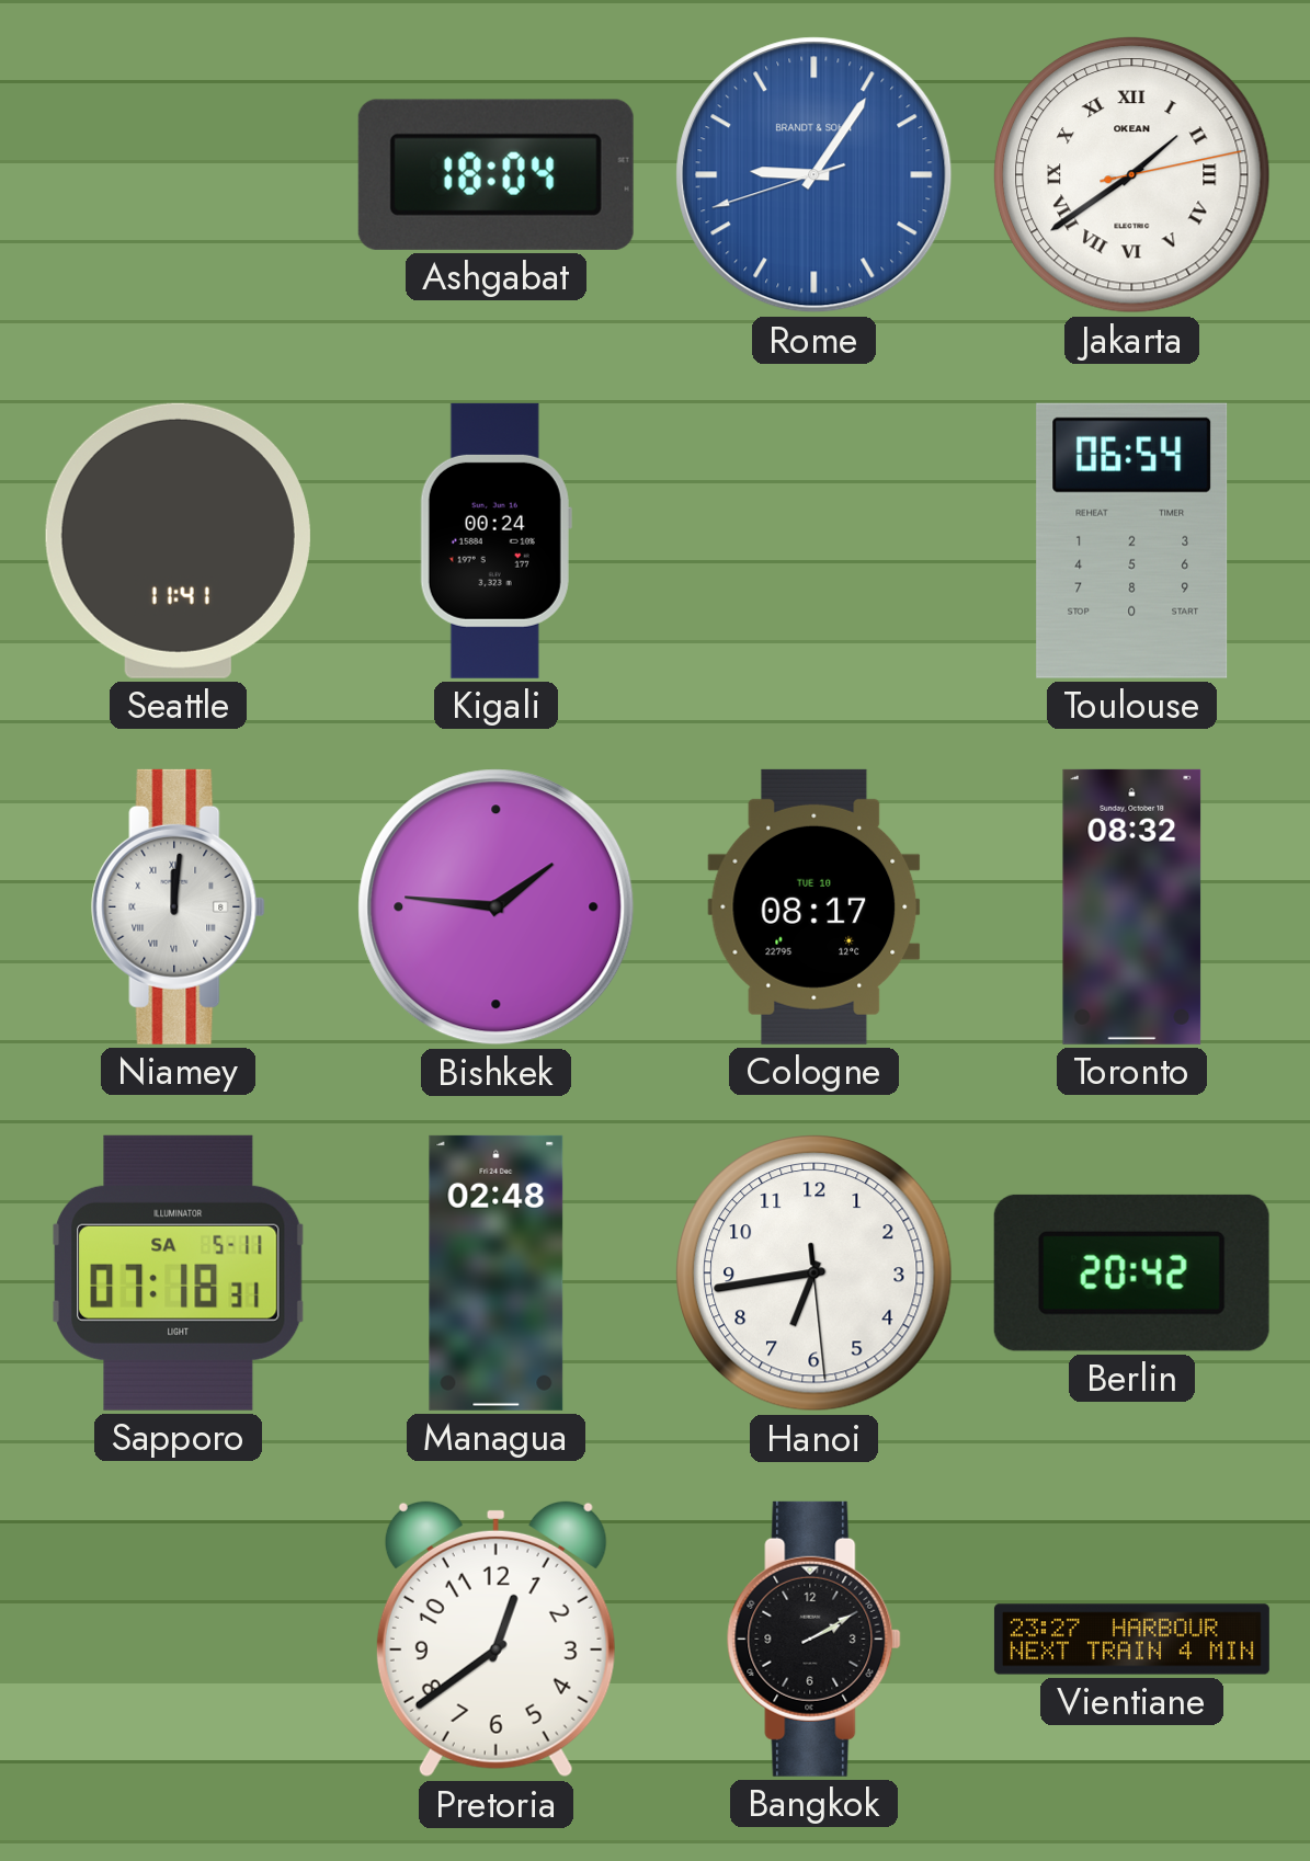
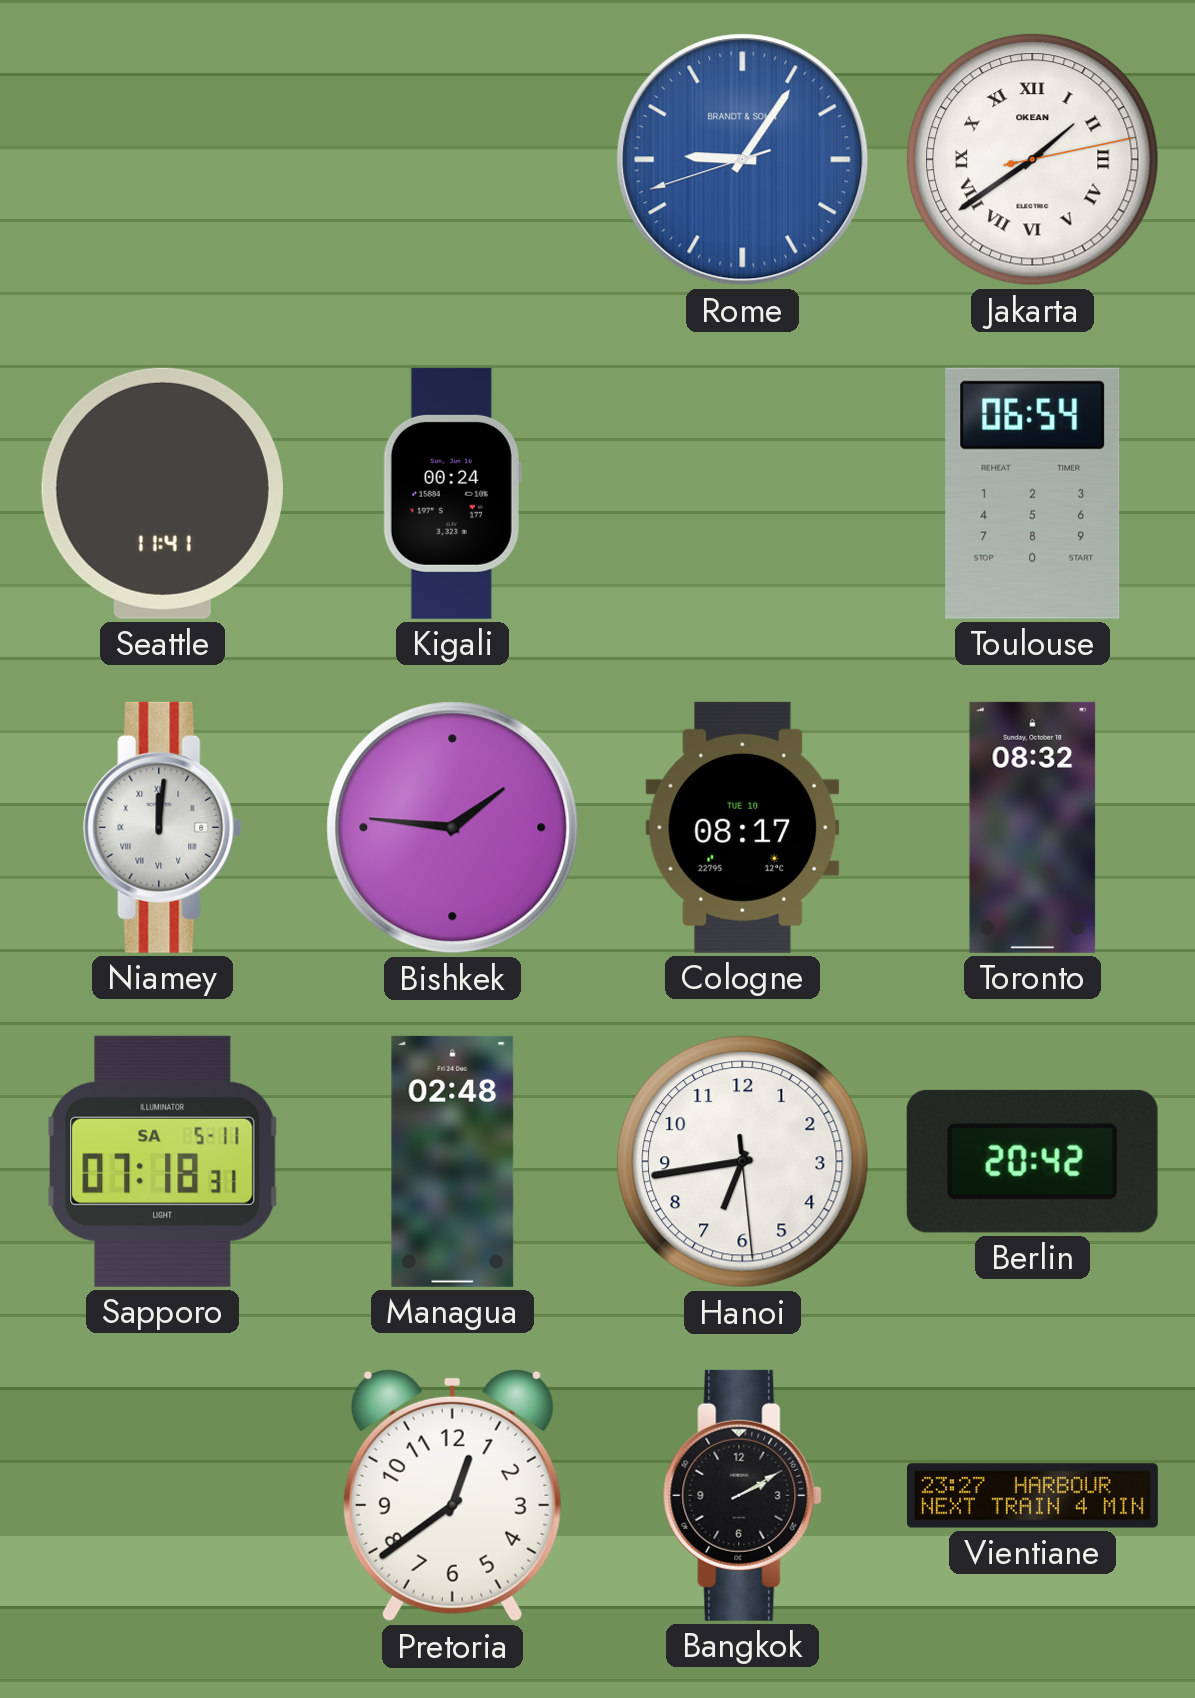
Ashgabat: 18:04 -> none
